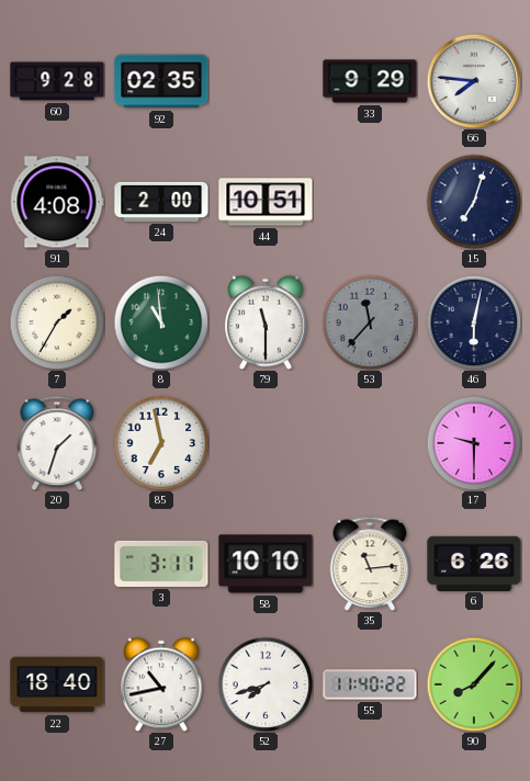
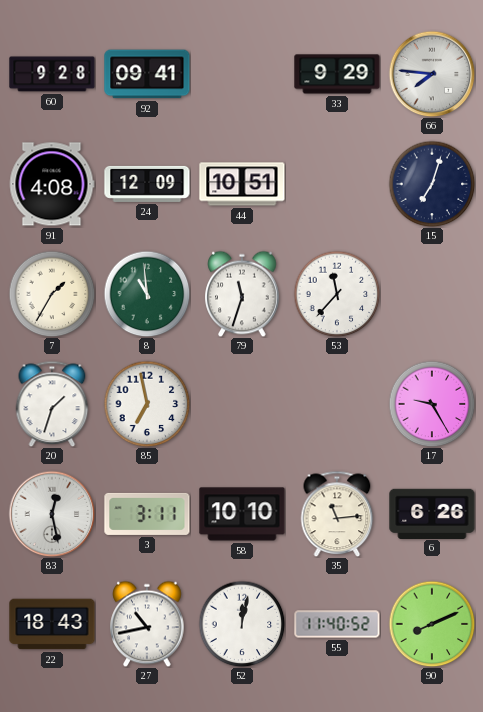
92: 02:35 -> 09:41
24: 2:00 -> 12:09
79: 11:30 -> 11:33
53 dial: grey -> white
46: 6:02 -> none
17: 9:30 -> 9:25
83: none -> 12:28
22: 18:40 -> 18:43
52: 7:42 -> 12:02
55: 11:40:22 -> 11:40:52
90: 8:07 -> 8:11
